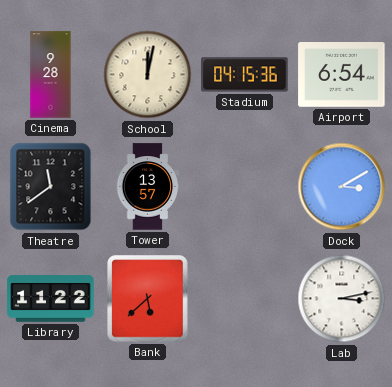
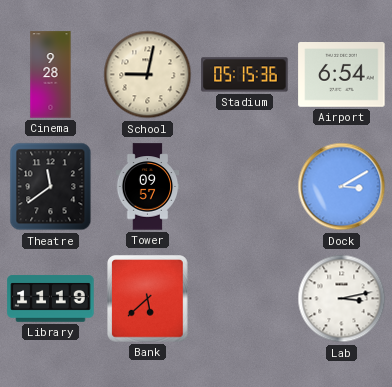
School: 12:02 -> 9:02
Stadium: 04:15 -> 05:15
Tower: 13:57 -> 09:57
Library: 11:22 -> 11:19
